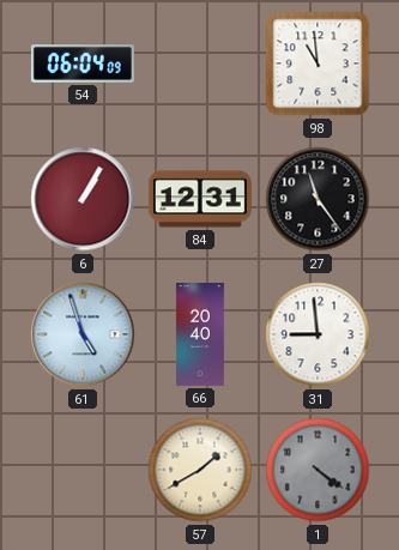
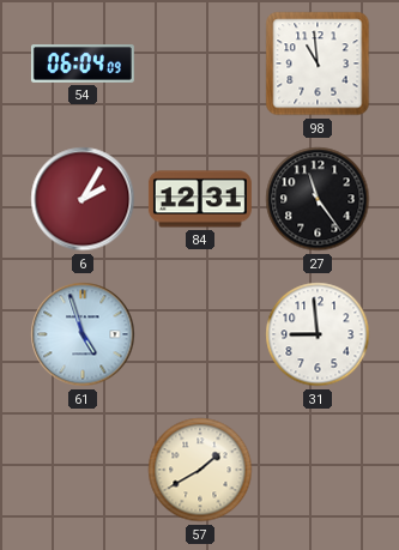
6: 1:05 -> 2:05
66: 20:40 -> none
1: 4:21 -> none
